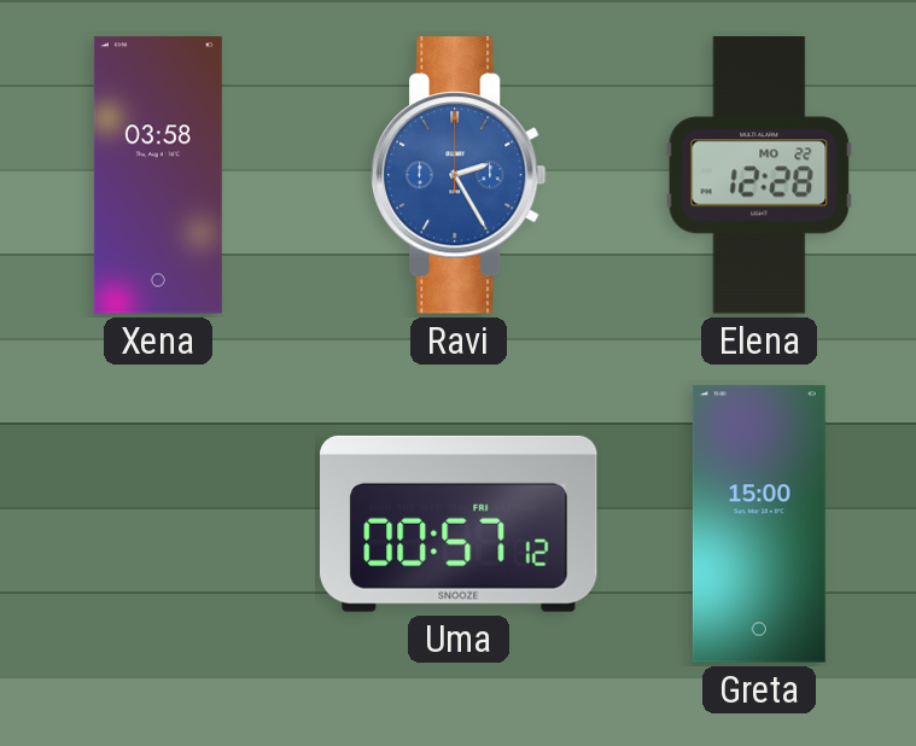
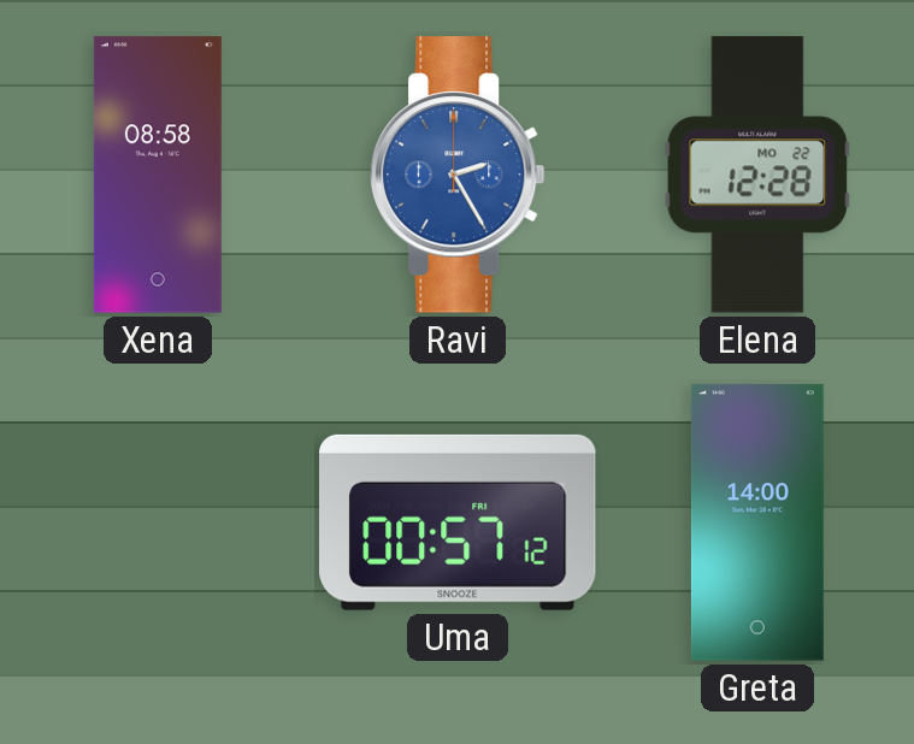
Xena: 03:58 -> 08:58
Greta: 15:00 -> 14:00
